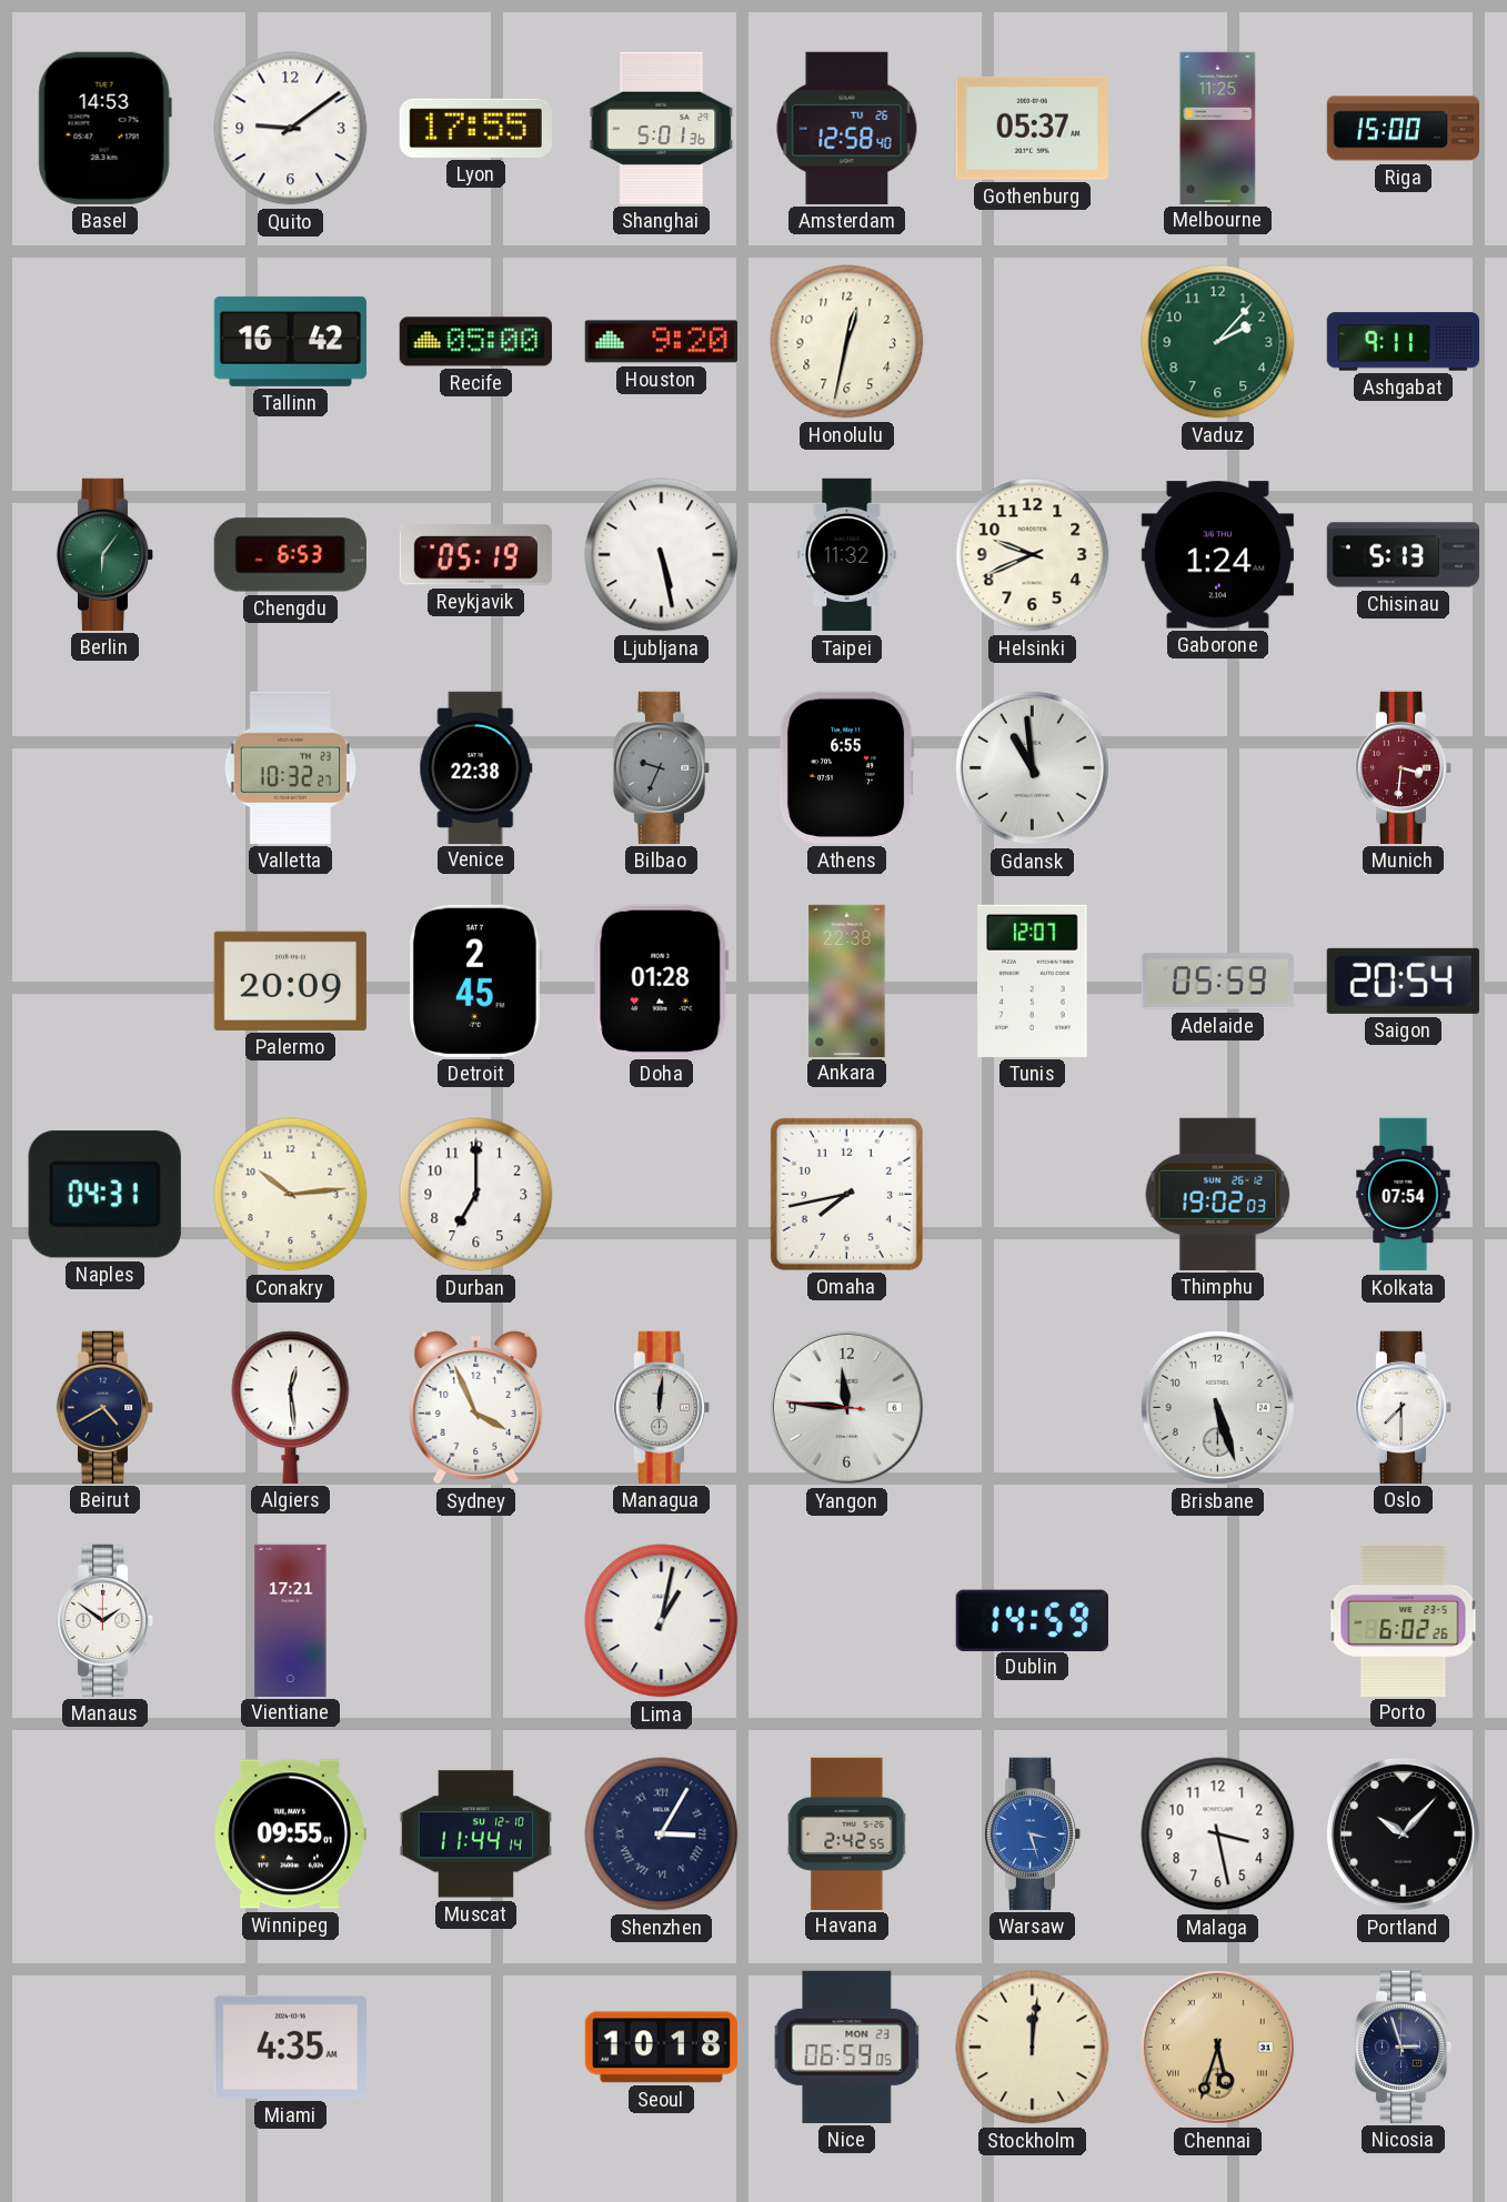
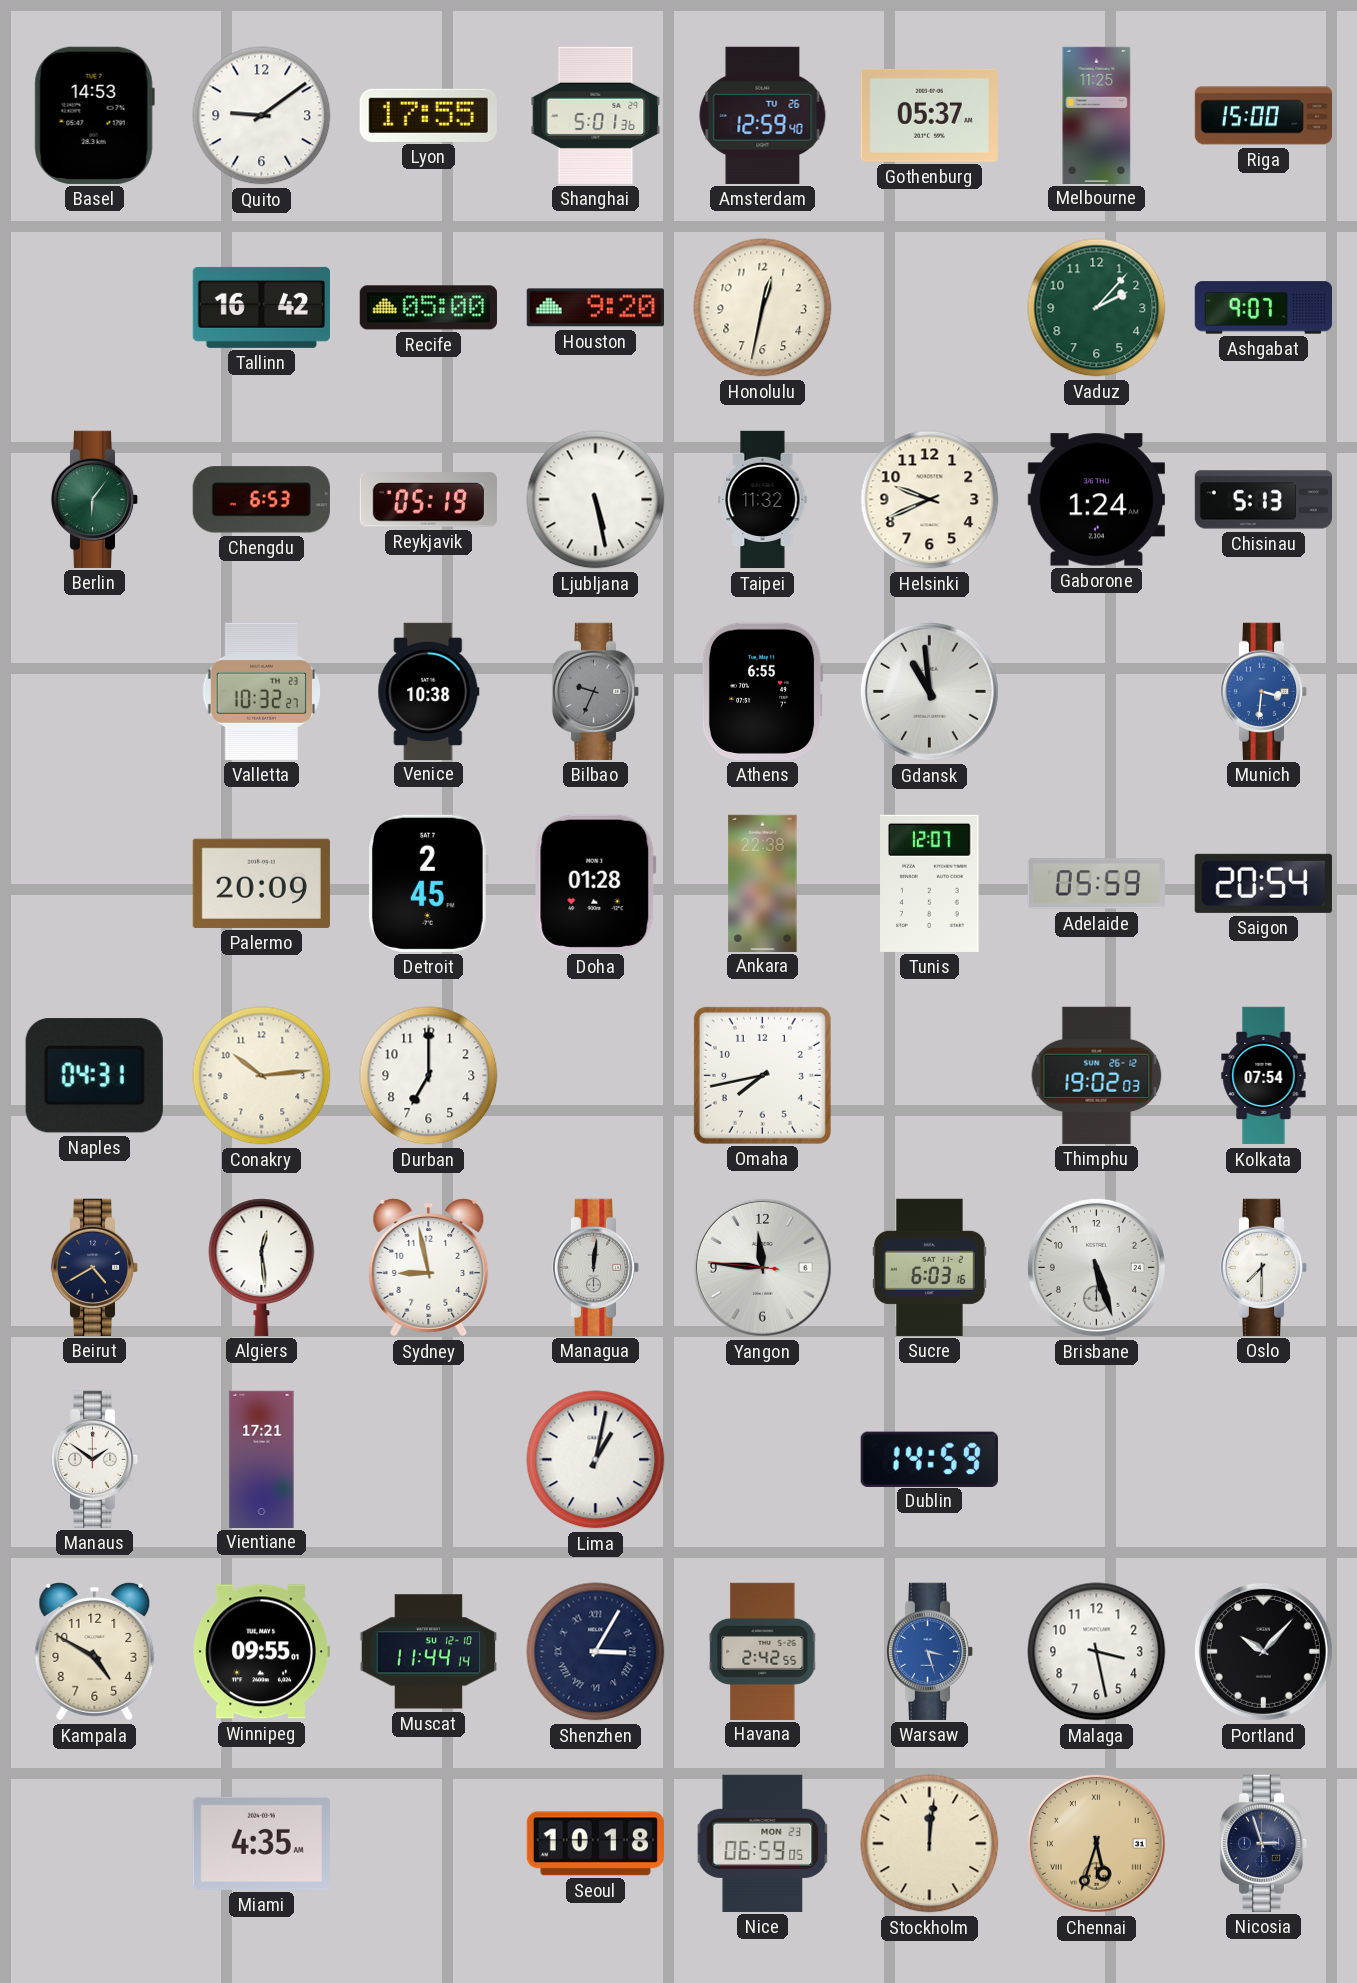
Amsterdam: 12:58 -> 12:59
Ashgabat: 9:11 -> 9:07
Venice: 22:38 -> 10:38
Munich dial: burgundy -> blue
Sydney: 3:56 -> 8:58
Sucre: none -> 6:03
Porto: 6:02 -> none
Kampala: none -> 4:50
